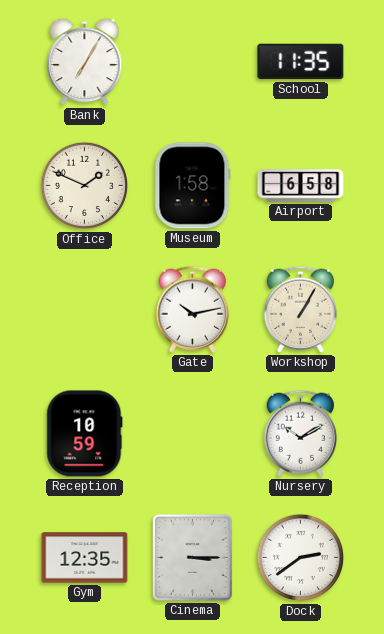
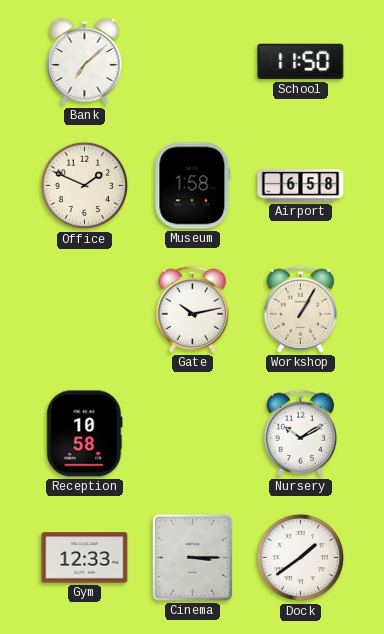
Bank: 7:05 -> 7:08
School: 11:35 -> 11:50
Reception: 10:59 -> 10:58
Gym: 12:35 -> 12:33
Dock: 2:39 -> 1:39
